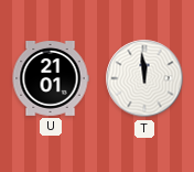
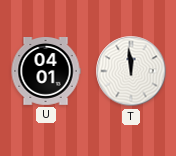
U: 21:01 -> 04:01
